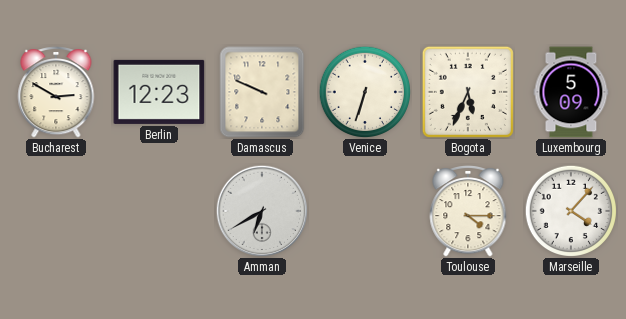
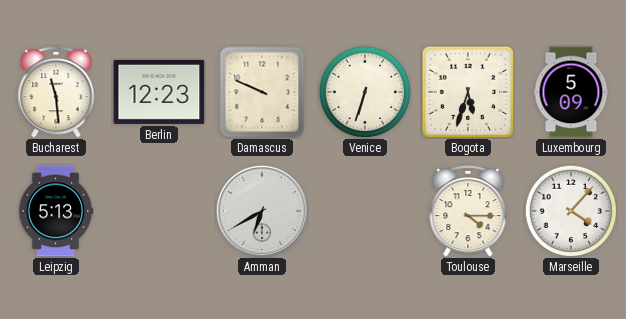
Bucharest: 2:50 -> 11:29
Bogota: 5:34 -> 5:33
Leipzig: none -> 5:13
